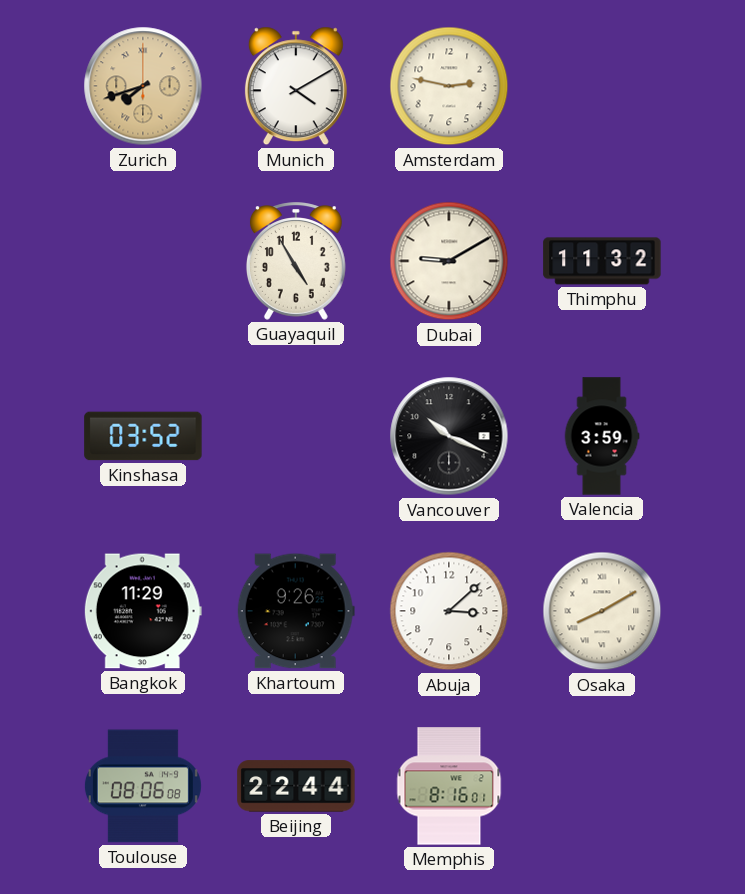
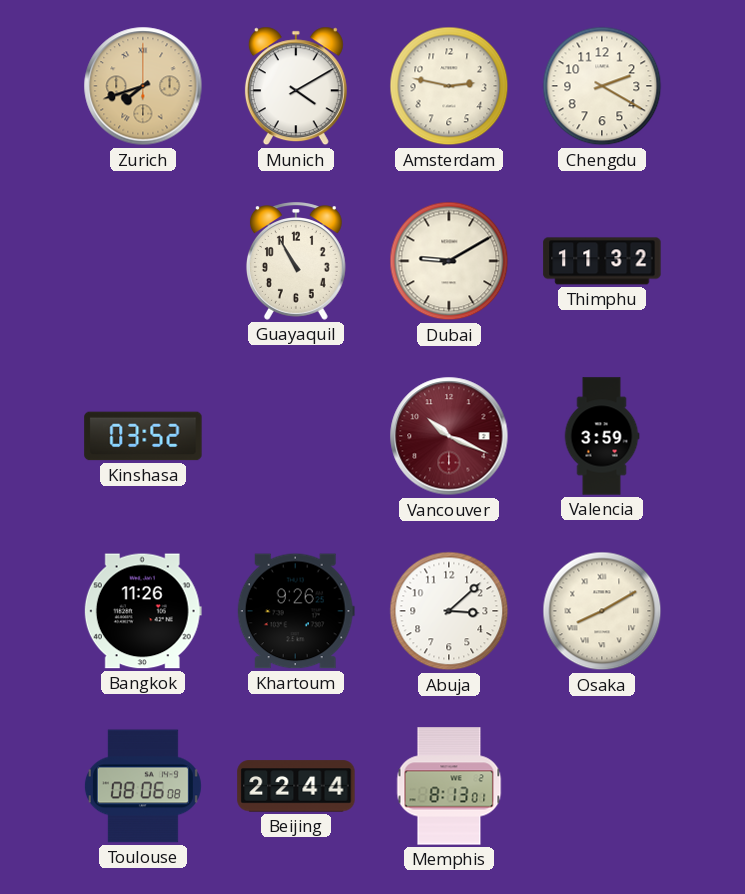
Chengdu: none -> 2:20
Guayaquil: 4:55 -> 10:55
Vancouver dial: black -> burgundy
Bangkok: 11:29 -> 11:26
Memphis: 8:16 -> 8:13
